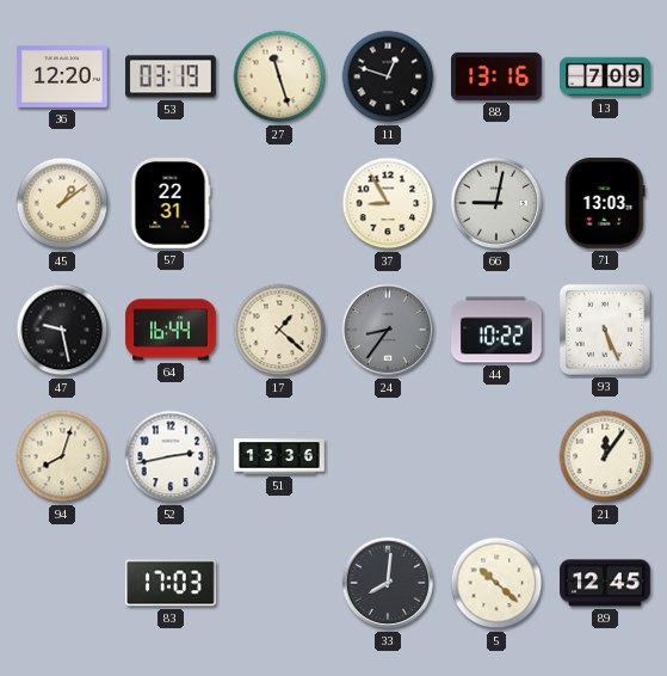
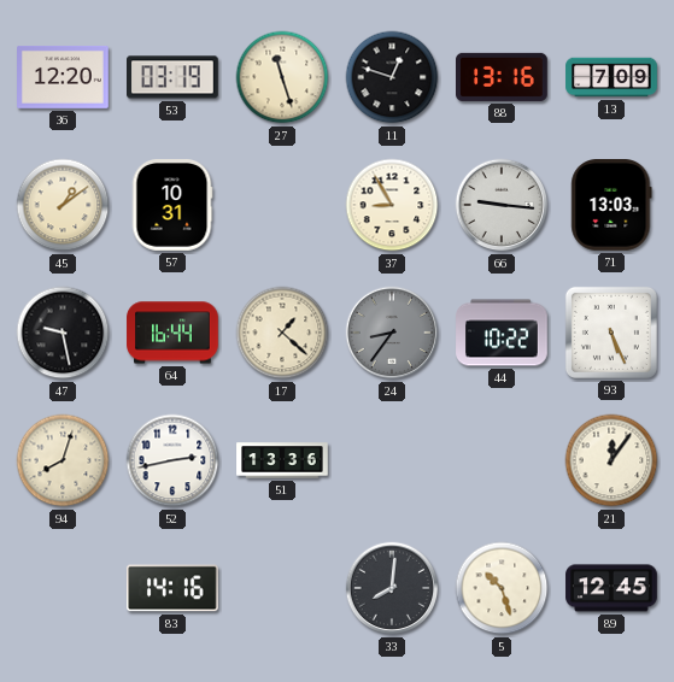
57: 22:31 -> 10:31
66: 9:02 -> 9:16
83: 17:03 -> 14:16
5: 10:22 -> 10:27
